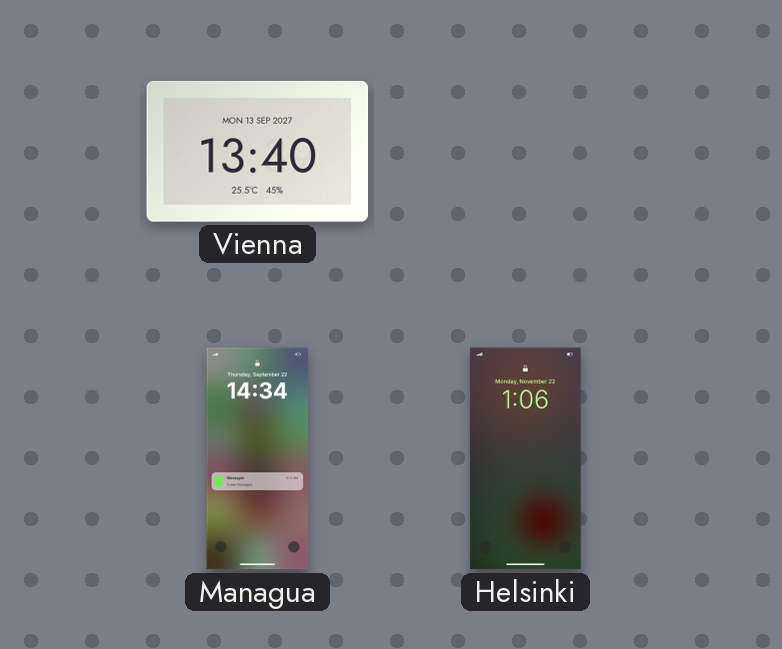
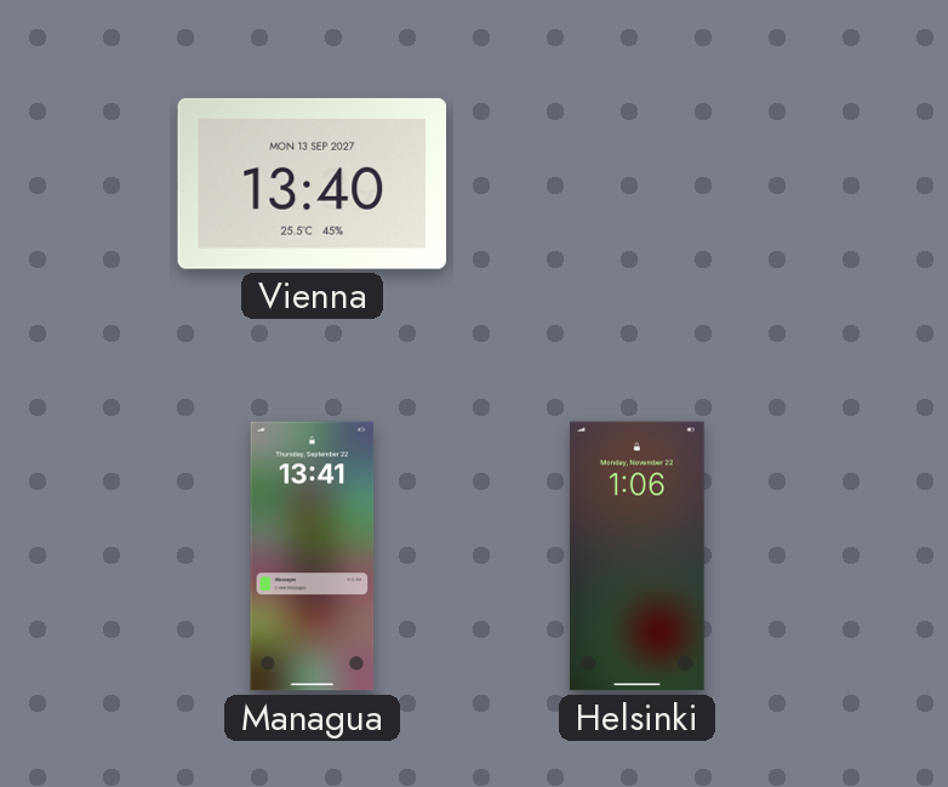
Managua: 14:34 -> 13:41
